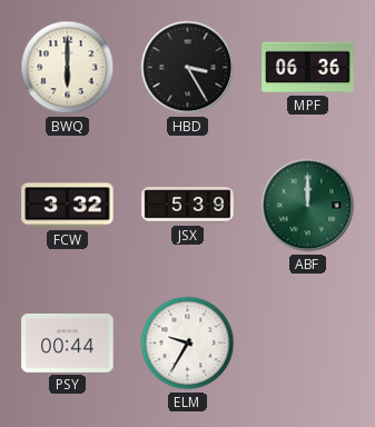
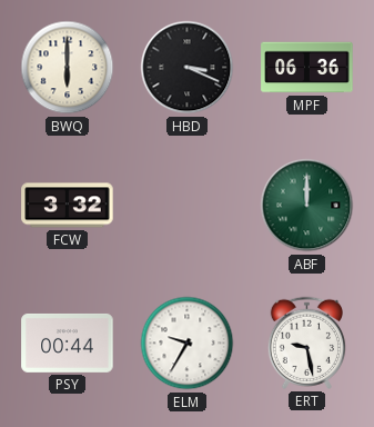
HBD: 3:25 -> 3:19
JSX: 5:39 -> none
ERT: none -> 9:28
